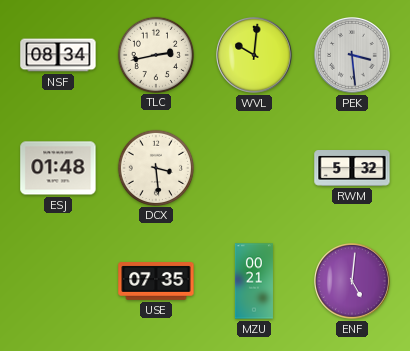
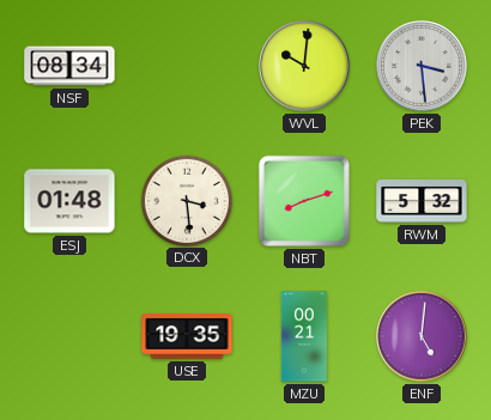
TLC: 2:43 -> none
NBT: none -> 8:12
USE: 07:35 -> 19:35
